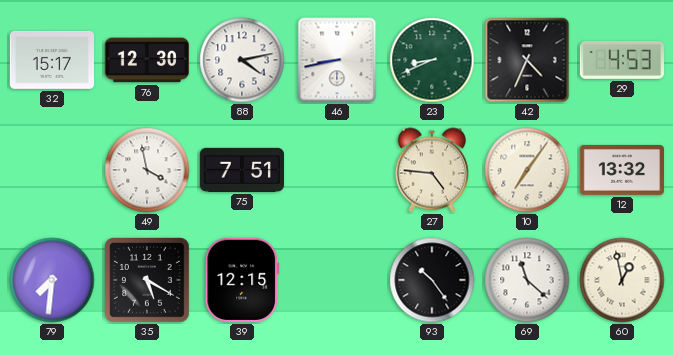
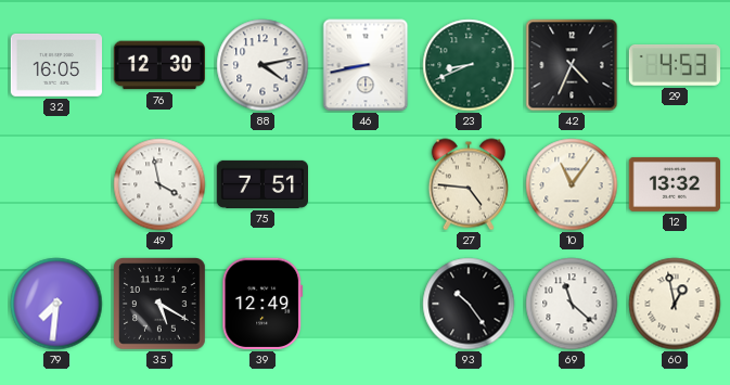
32: 15:17 -> 16:05
10: 7:06 -> 11:06
39: 12:15 -> 12:49
